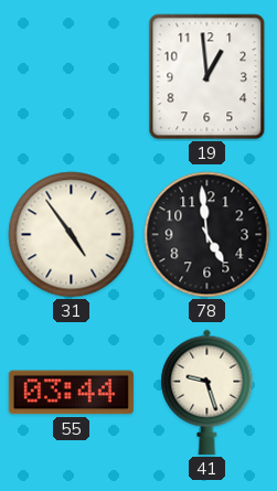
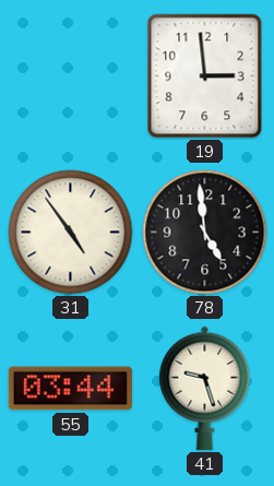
19: 12:59 -> 2:59
